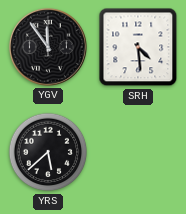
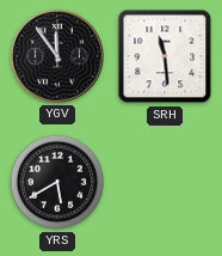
SRH: 4:29 -> 11:29
YRS: 5:38 -> 5:40
